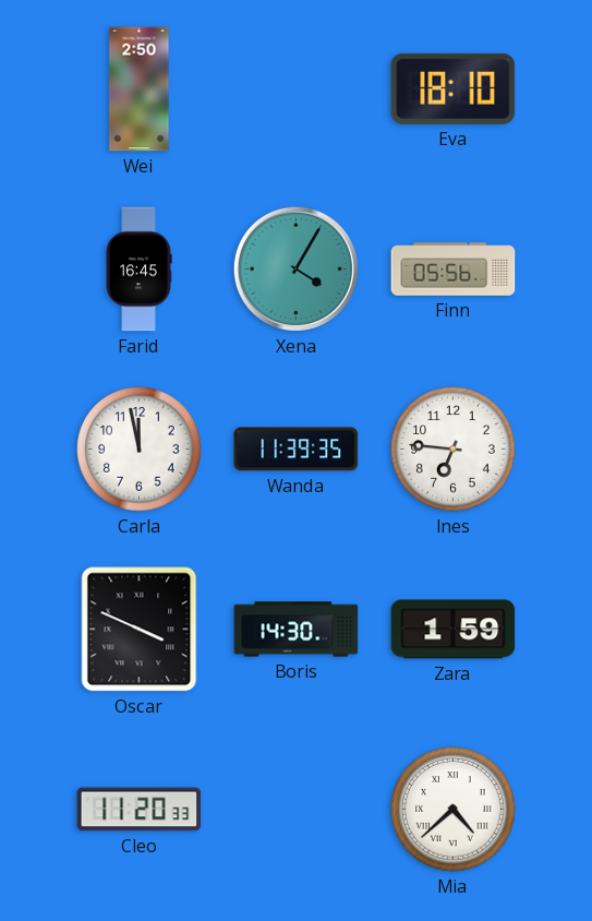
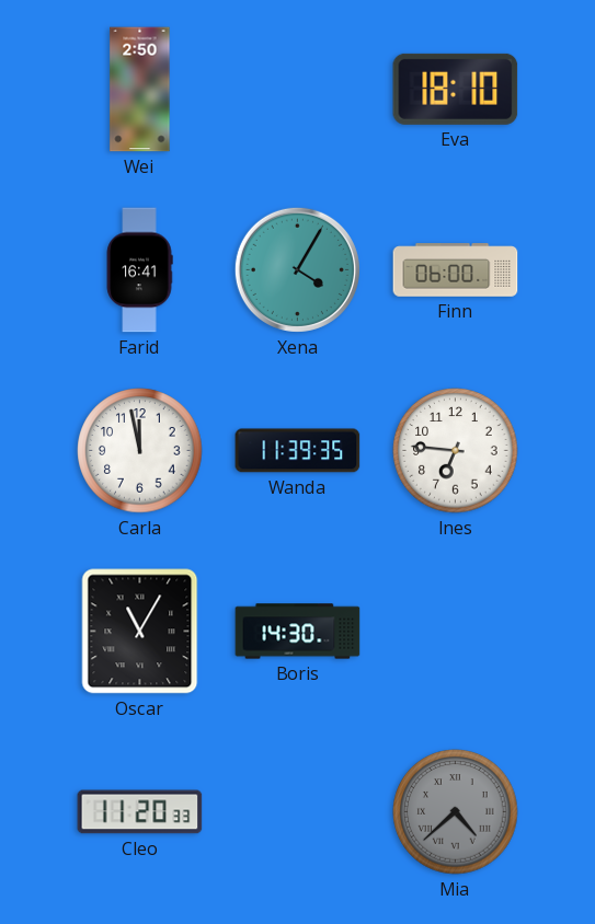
Farid: 16:45 -> 16:41
Finn: 05:56 -> 06:00
Oscar: 3:49 -> 11:05
Zara: 1:59 -> none
Mia dial: white -> grey
